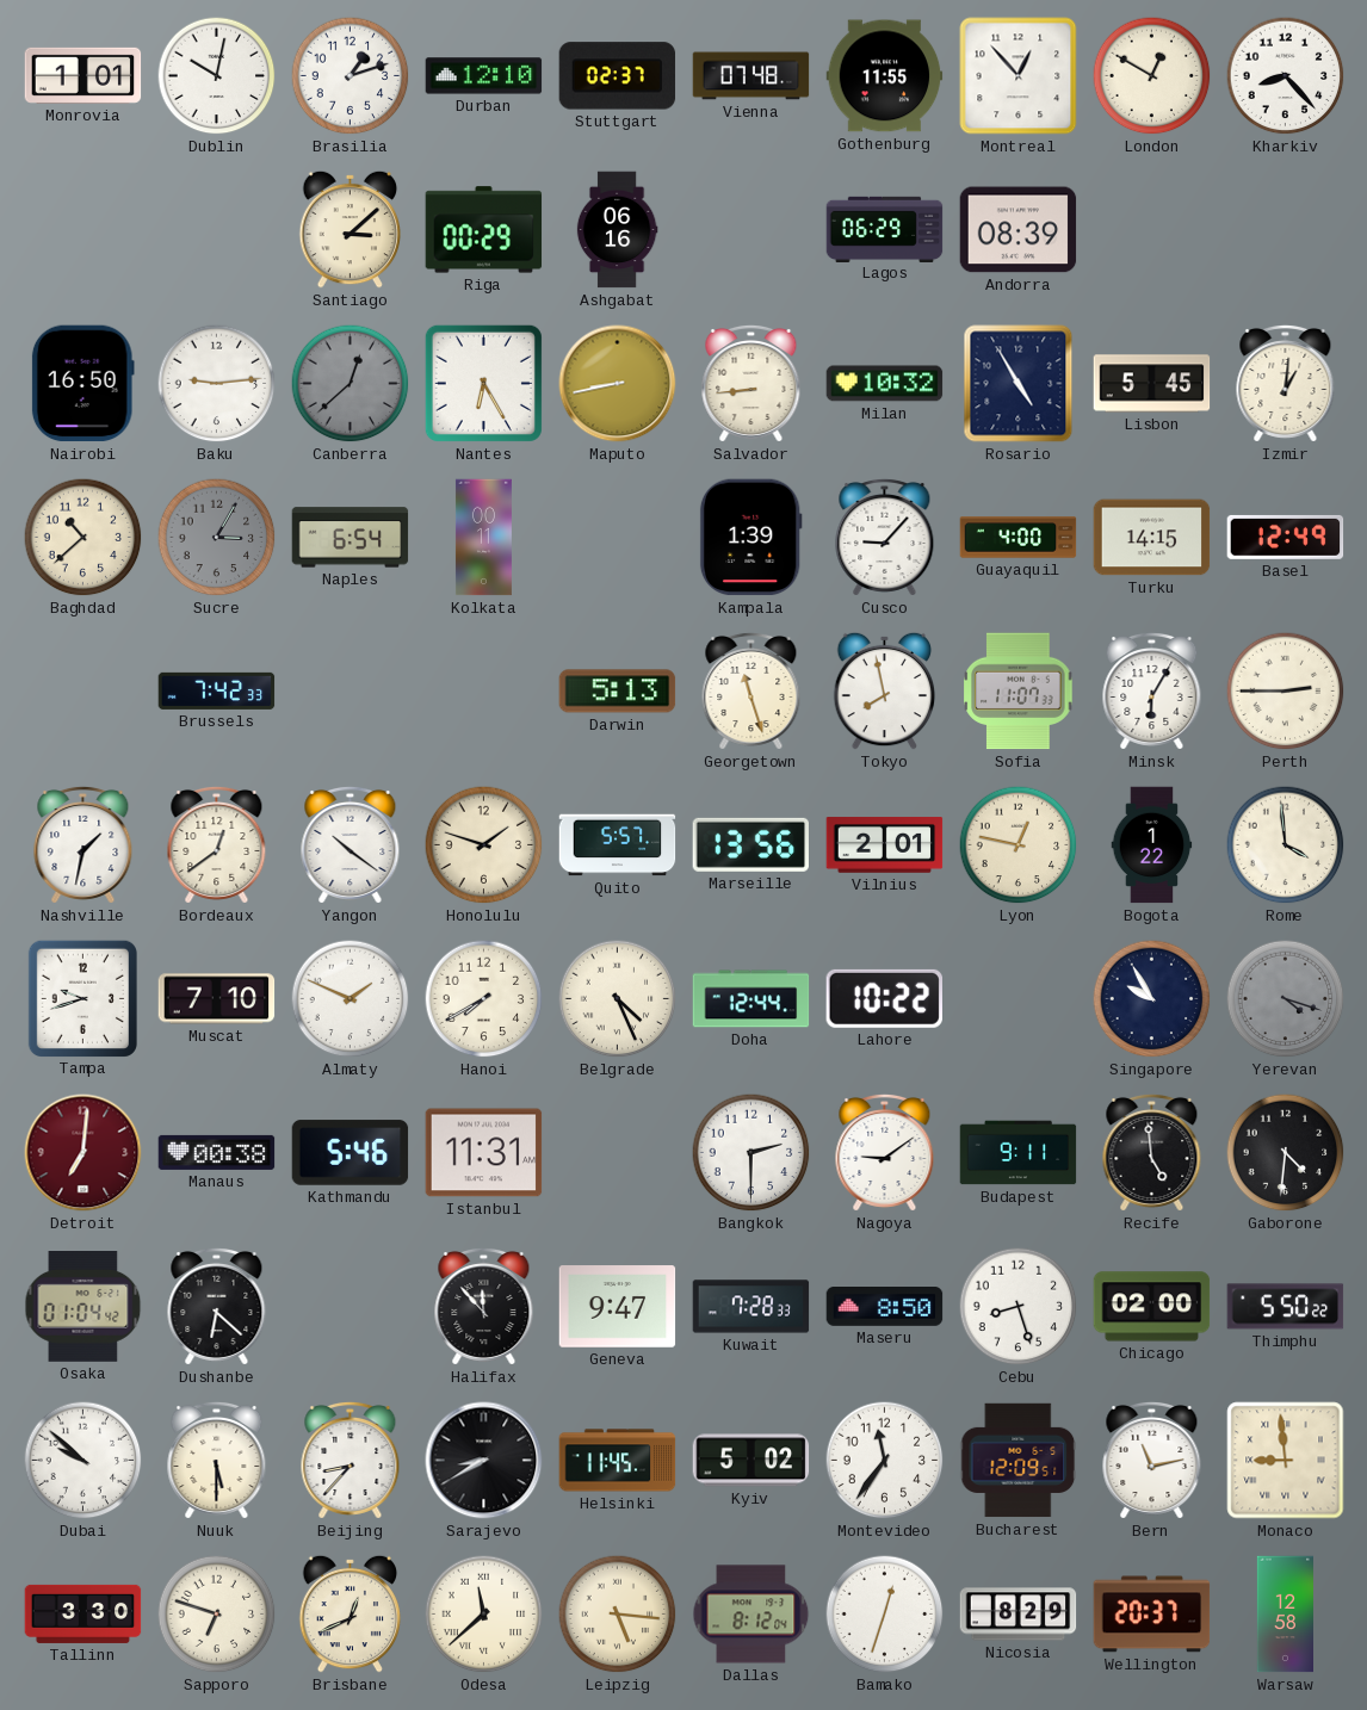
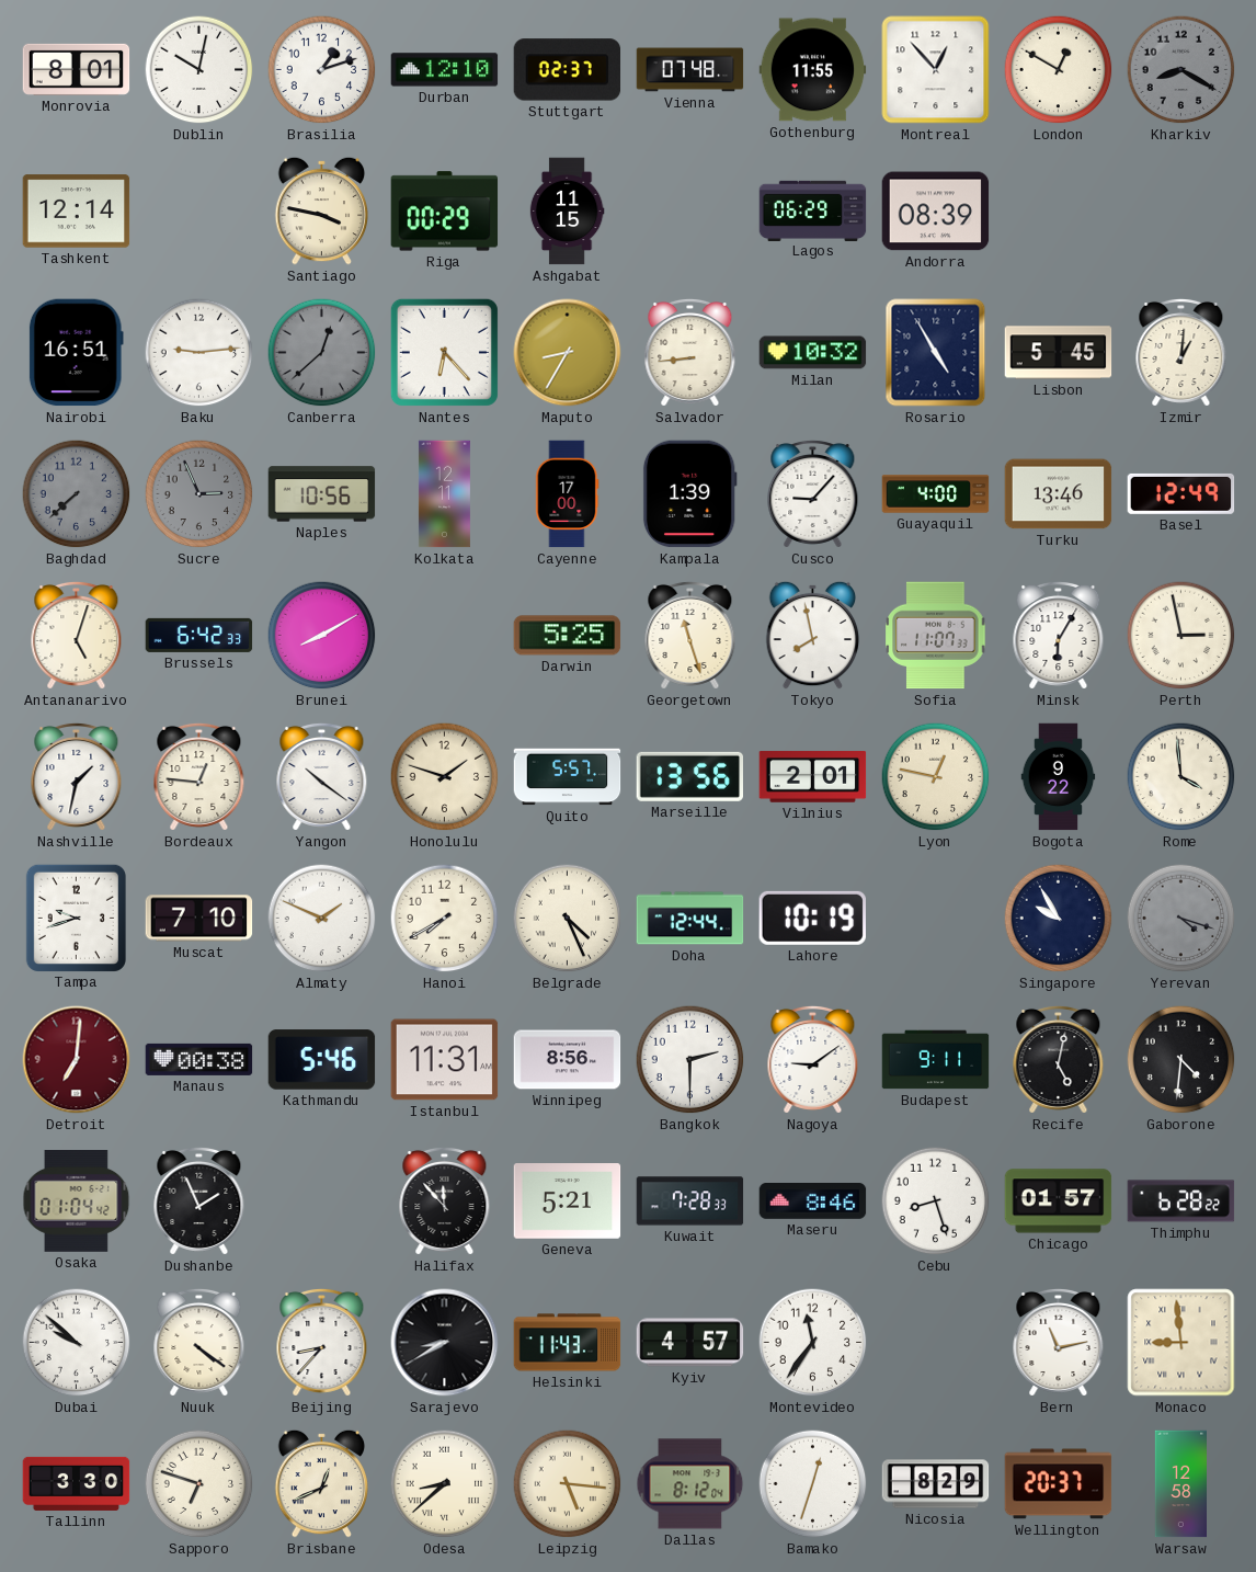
Monrovia: 1:01 -> 8:01
Kharkiv: 8:23 -> 8:20
Kharkiv dial: white -> grey
Tashkent: none -> 12:14
Santiago: 3:08 -> 3:47
Ashgabat: 06:16 -> 11:15
Nairobi: 16:50 -> 16:51
Nantes: 6:25 -> 6:23
Maputo: 8:43 -> 8:35
Baghdad: 10:38 -> 7:38
Baghdad dial: cream -> grey
Sucre: 3:05 -> 2:56
Naples: 6:54 -> 10:56
Kolkata: 00:11 -> 12:11
Cayenne: none -> 17:00
Turku: 14:15 -> 13:46
Antananarivo: none -> 5:03
Brussels: 7:42 -> 6:42
Brunei: none -> 8:10
Darwin: 5:13 -> 5:25
Perth: 2:45 -> 2:58
Bordeaux: 12:39 -> 12:46
Bogota: 1:22 -> 9:22
Lahore: 10:22 -> 10:19
Winnipeg: none -> 8:56
Recife: 4:59 -> 5:02
Dushanbe: 6:22 -> 1:56
Geneva: 9:47 -> 5:21
Maseru: 8:50 -> 8:46
Chicago: 02:00 -> 01:57
Thimphu: 5:50 -> 6:28
Nuuk: 5:30 -> 4:21
Helsinki: 11:45 -> 11:43
Kyiv: 5:02 -> 4:57
Bucharest: 12:09 -> none
Odesa: 11:38 -> 8:38
